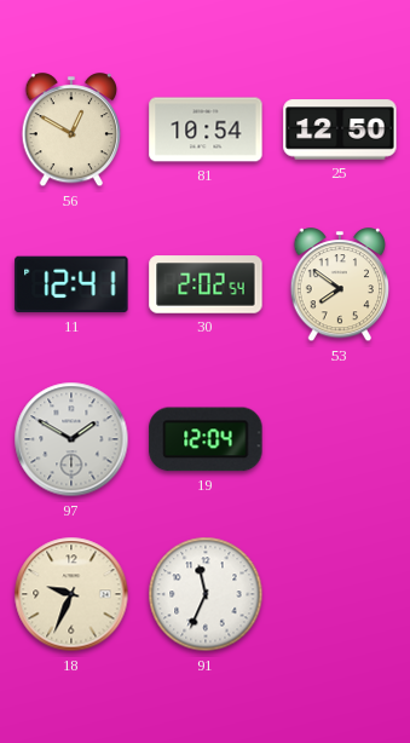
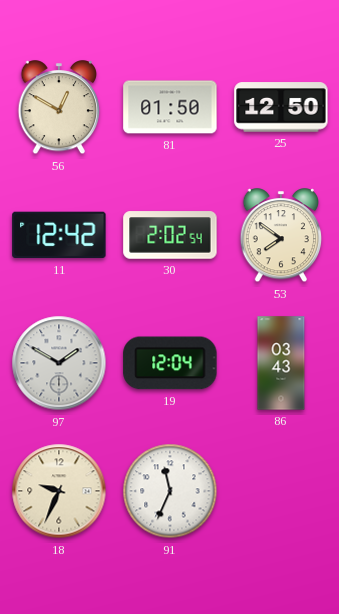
81: 10:54 -> 01:50
11: 12:41 -> 12:42
86: none -> 03:43
